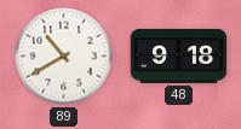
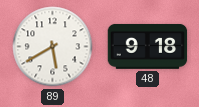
89: 10:40 -> 5:40
